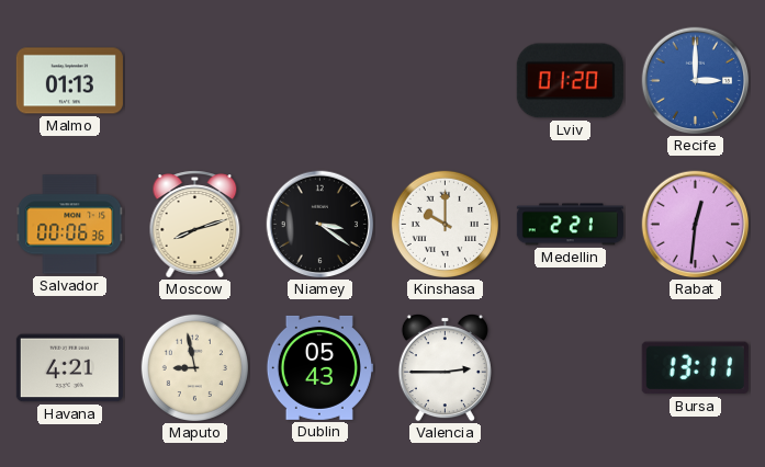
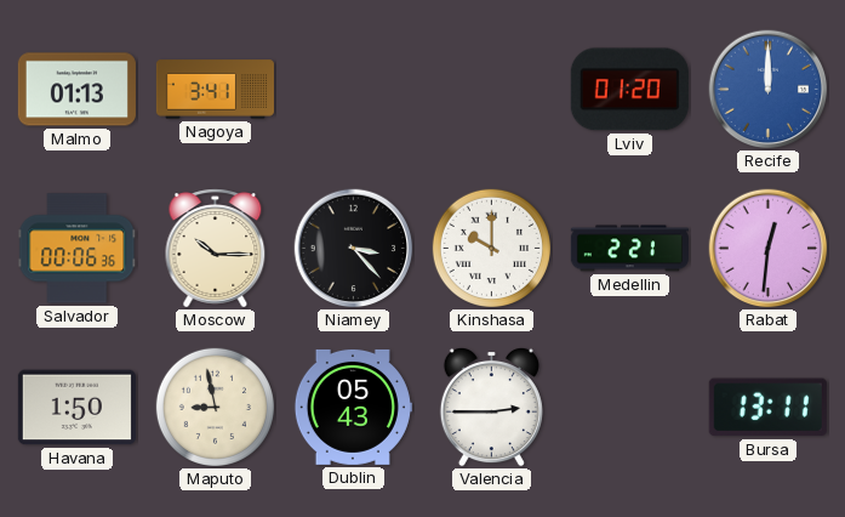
Nagoya: none -> 3:41
Recife: 3:00 -> 12:00
Moscow: 8:12 -> 10:15
Niamey: 3:21 -> 3:23
Havana: 4:21 -> 1:50
